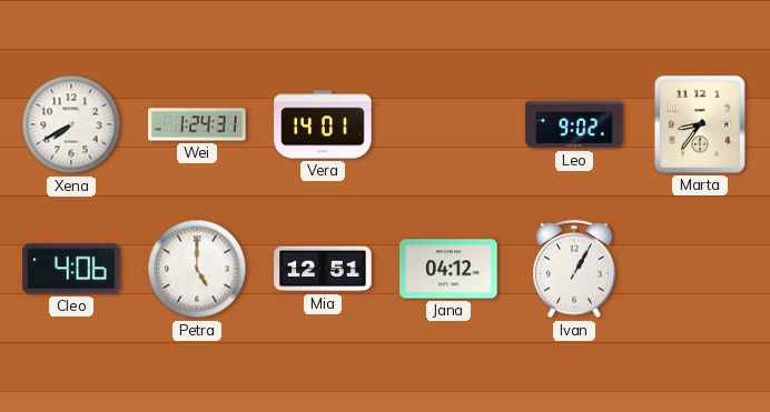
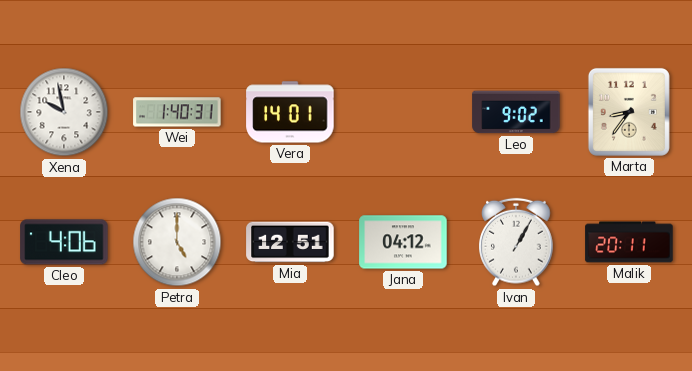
Xena: 7:40 -> 9:58
Wei: 1:24 -> 1:40
Malik: none -> 20:11
